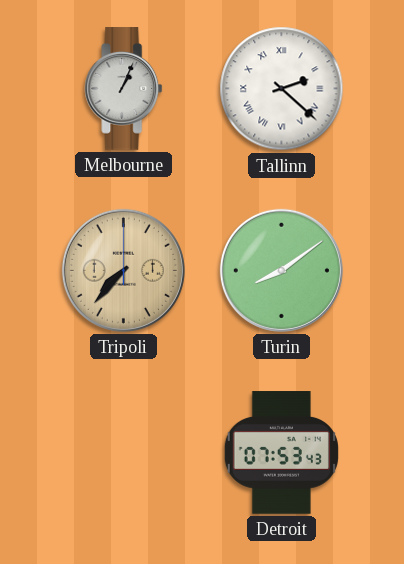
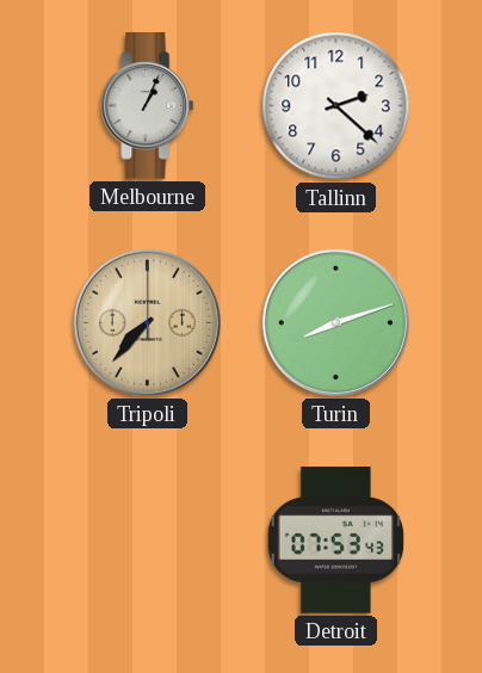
Tallinn numerals: Roman -> Arabic
Turin: 8:09 -> 8:12
